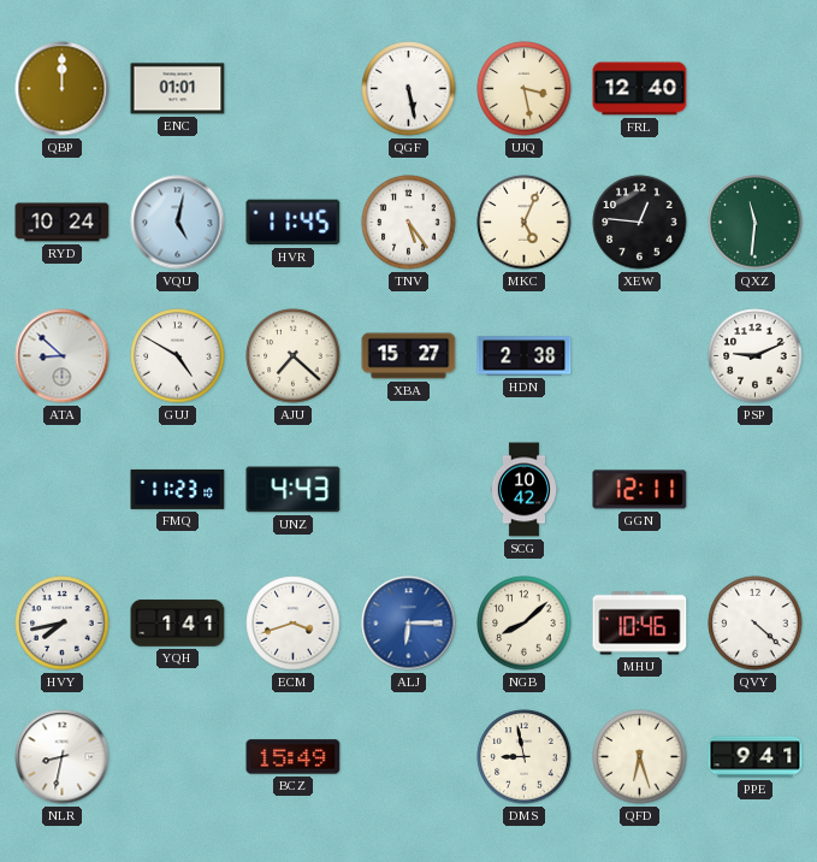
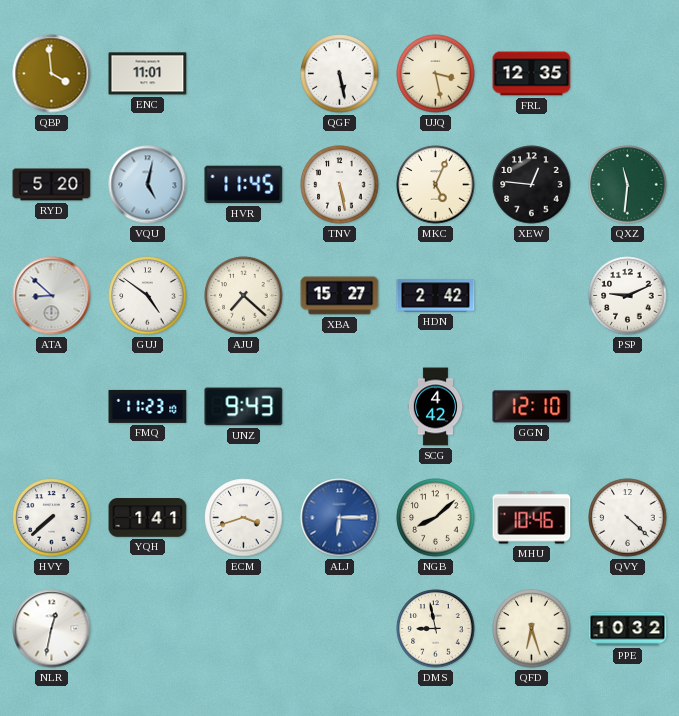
QBP: 12:00 -> 3:59
ENC: 01:01 -> 11:01
FRL: 12:40 -> 12:35
RYD: 10:24 -> 5:20
TNV: 5:24 -> 5:28
GUJ: 4:50 -> 4:51
HDN: 2:38 -> 2:42
UNZ: 4:43 -> 9:43
SCG: 10:42 -> 4:42
GGN: 12:11 -> 12:10
HVY: 7:43 -> 7:38
NLR: 8:32 -> 12:32
BCZ: 15:49 -> none
PPE: 9:41 -> 10:32
